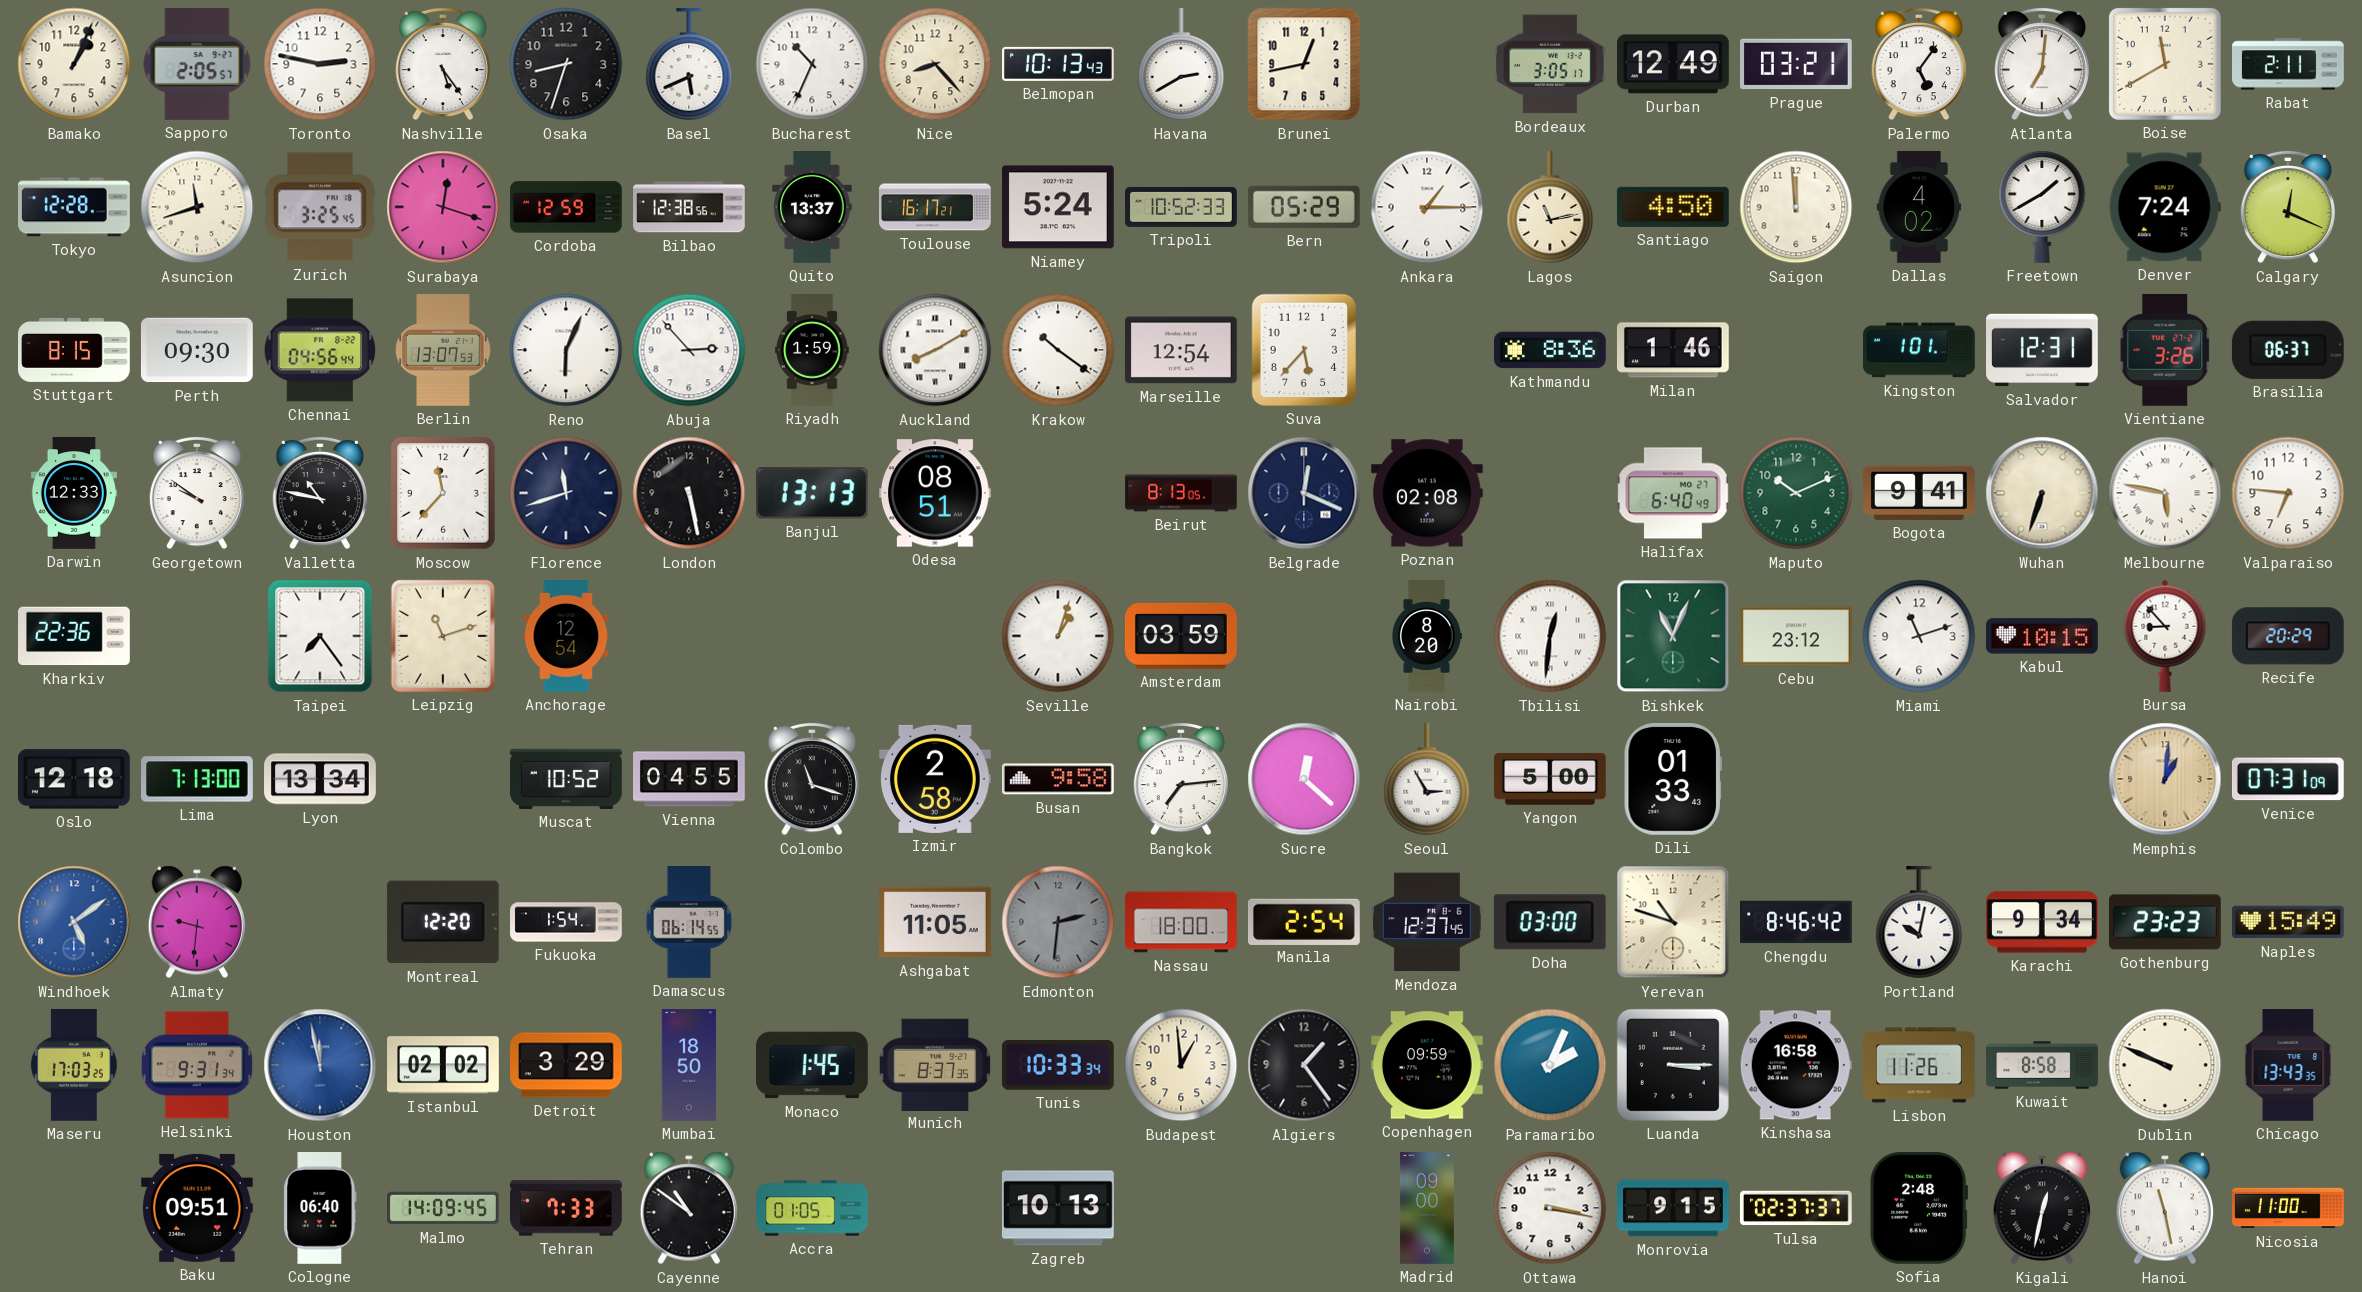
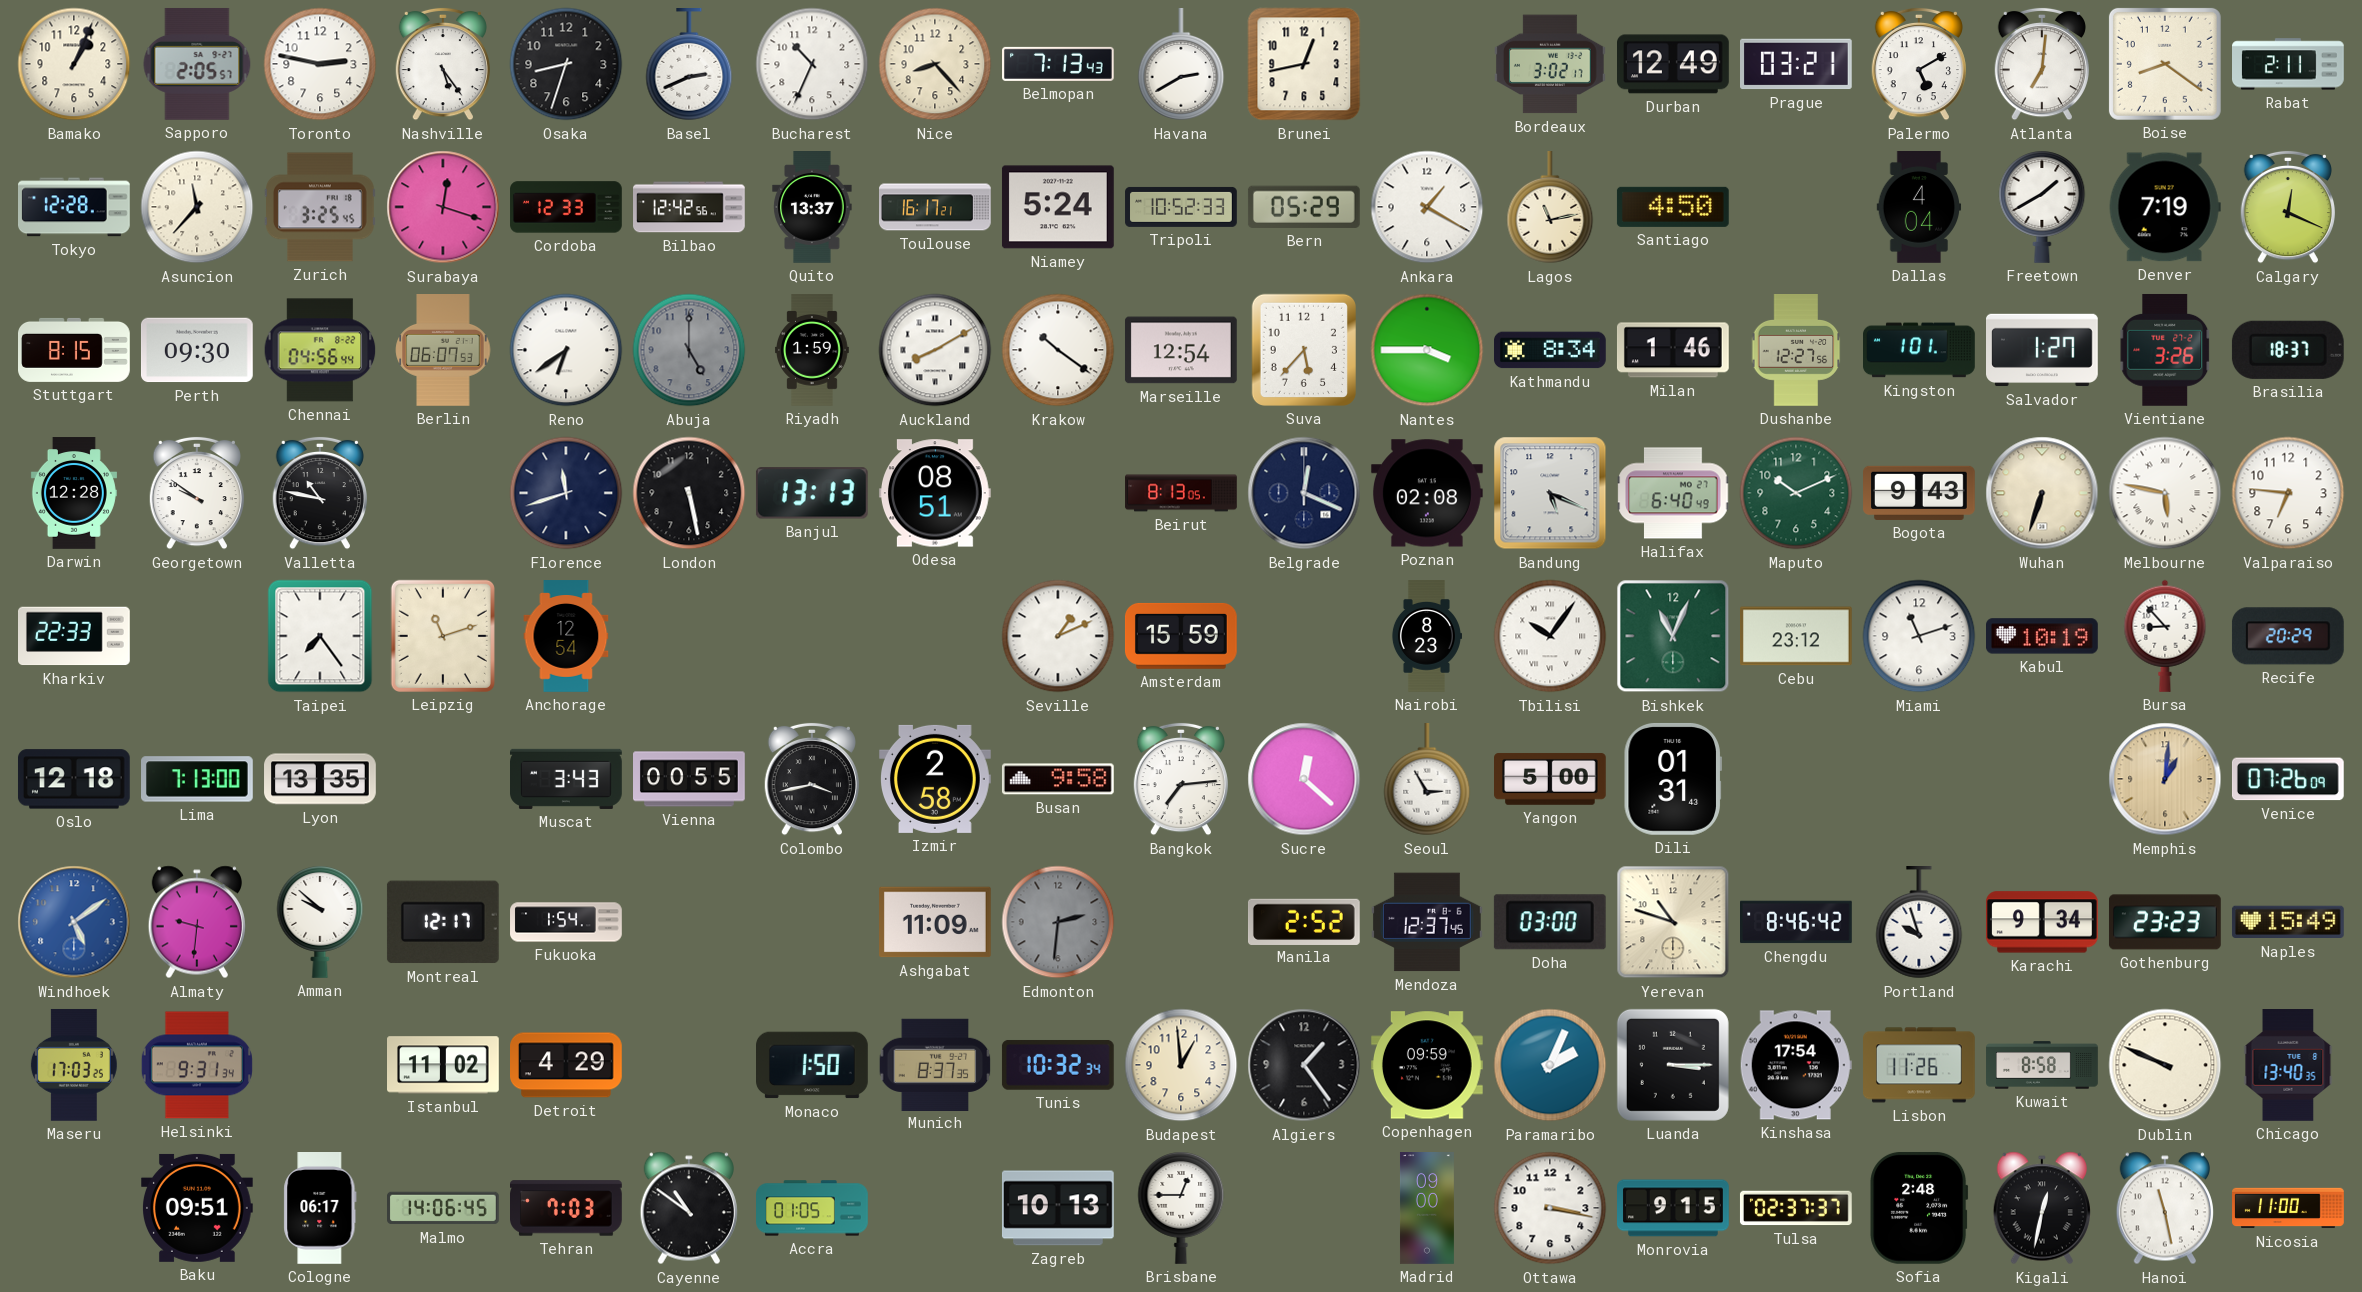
Basel: 5:41 -> 2:41
Belmopan: 10:13 -> 7:13
Bordeaux: 3:05 -> 3:02
Palermo: 5:06 -> 5:10
Boise: 11:40 -> 8:21
Asuncion: 11:42 -> 11:37
Cordoba: 12:59 -> 12:33
Bilbao: 12:38 -> 12:42
Ankara: 1:15 -> 1:20
Saigon: 11:59 -> none
Dallas: 4:02 -> 4:04
Denver: 7:24 -> 7:19
Berlin: 13:07 -> 06:07
Reno: 6:04 -> 6:39
Abuja: 2:53 -> 5:00
Abuja dial: white -> grey
Nantes: none -> 3:45
Kathmandu: 8:36 -> 8:34
Dushanbe: none -> 12:27
Salvador: 12:31 -> 1:27
Brasilia: 06:37 -> 18:37
Darwin: 12:33 -> 12:28
Moscow: 11:37 -> none
Bandung: none -> 5:19
Bogota: 9:41 -> 9:43
Kharkiv: 22:36 -> 22:33
Seville: 1:03 -> 1:11
Amsterdam: 03:59 -> 15:59
Nairobi: 8:20 -> 8:23
Tbilisi: 12:31 -> 10:06
Kabul: 10:15 -> 10:19
Lyon: 13:34 -> 13:35
Muscat: 10:52 -> 3:43
Vienna: 04:55 -> 00:55
Colombo: 11:18 -> 3:43
Dili: 01:33 -> 01:31
Venice: 07:31 -> 07:26
Amman: none -> 9:52
Montreal: 12:20 -> 12:17
Damascus: 06:14 -> none
Ashgabat: 11:05 -> 11:09
Nassau: 18:00 -> none
Manila: 2:54 -> 2:52
Portland: 10:02 -> 9:57
Houston: 11:58 -> none
Istanbul: 02:02 -> 11:02
Detroit: 3:29 -> 4:29
Mumbai: 18:50 -> none
Monaco: 1:45 -> 1:50
Tunis: 10:33 -> 10:32
Kinshasa: 16:58 -> 17:54
Chicago: 13:43 -> 13:40
Cologne: 06:40 -> 06:17
Malmo: 14:09 -> 14:06
Tehran: 7:33 -> 7:03
Brisbane: none -> 12:45
